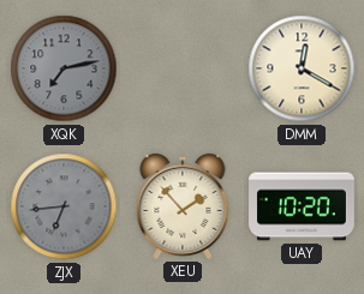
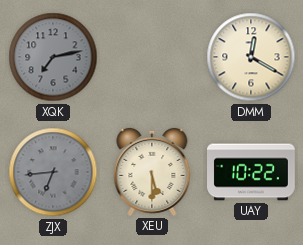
XEU: 1:53 -> 5:30
UAY: 10:20 -> 10:22
